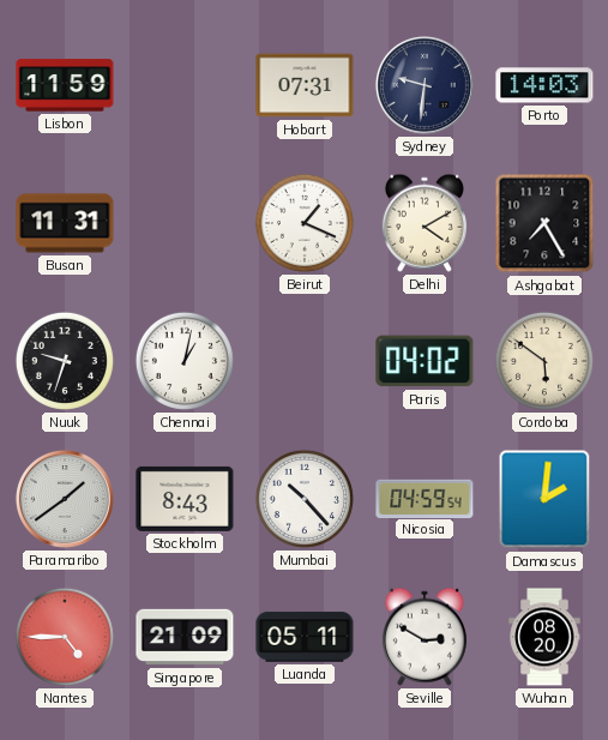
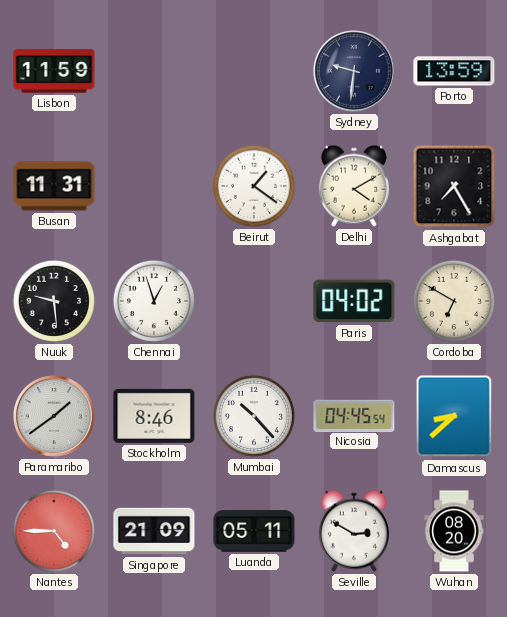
Hobart: 07:31 -> none
Porto: 14:03 -> 13:59
Beirut: 1:19 -> 1:21
Nuuk: 9:33 -> 9:29
Chennai: 1:02 -> 12:57
Cordoba: 5:51 -> 6:50
Stockholm: 8:43 -> 8:46
Nicosia: 04:59 -> 04:45
Damascus: 2:01 -> 8:38
